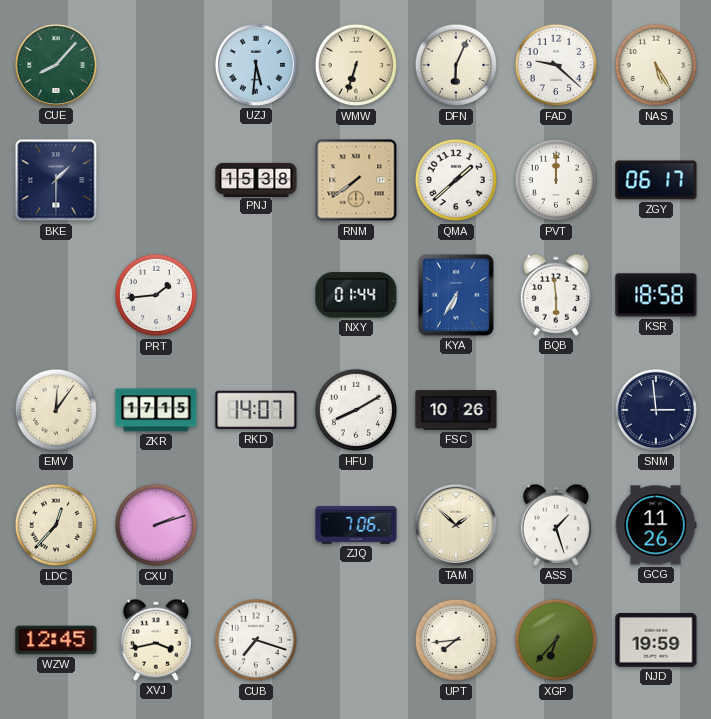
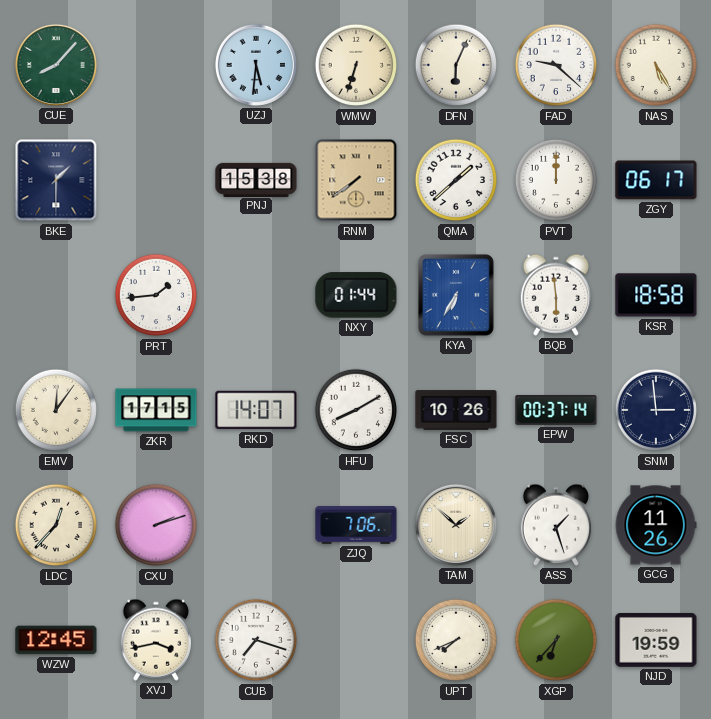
EPW: none -> 00:37
UPT: 7:44 -> 7:41
